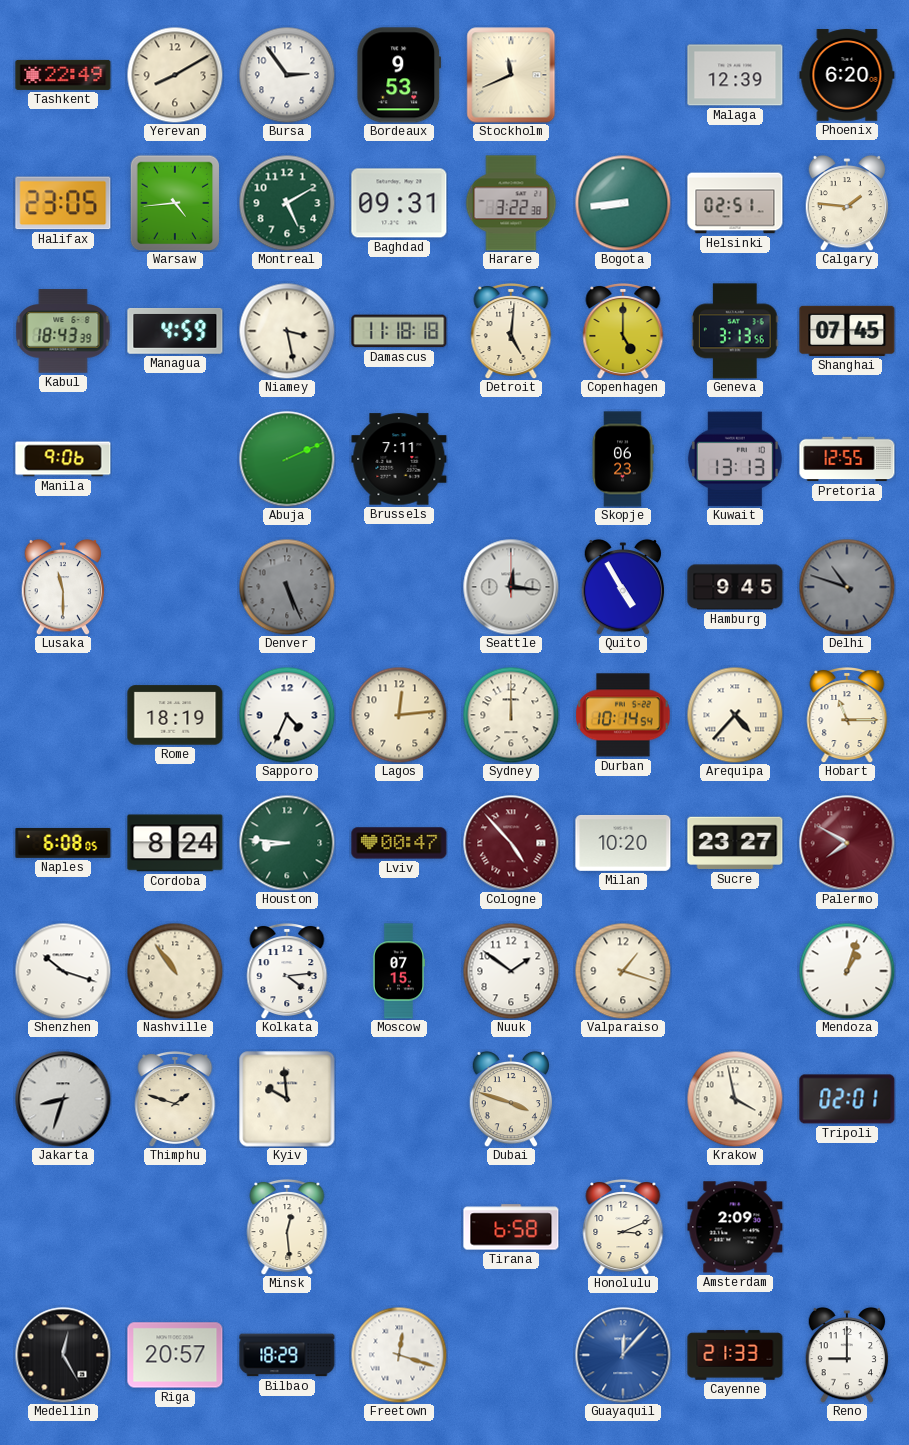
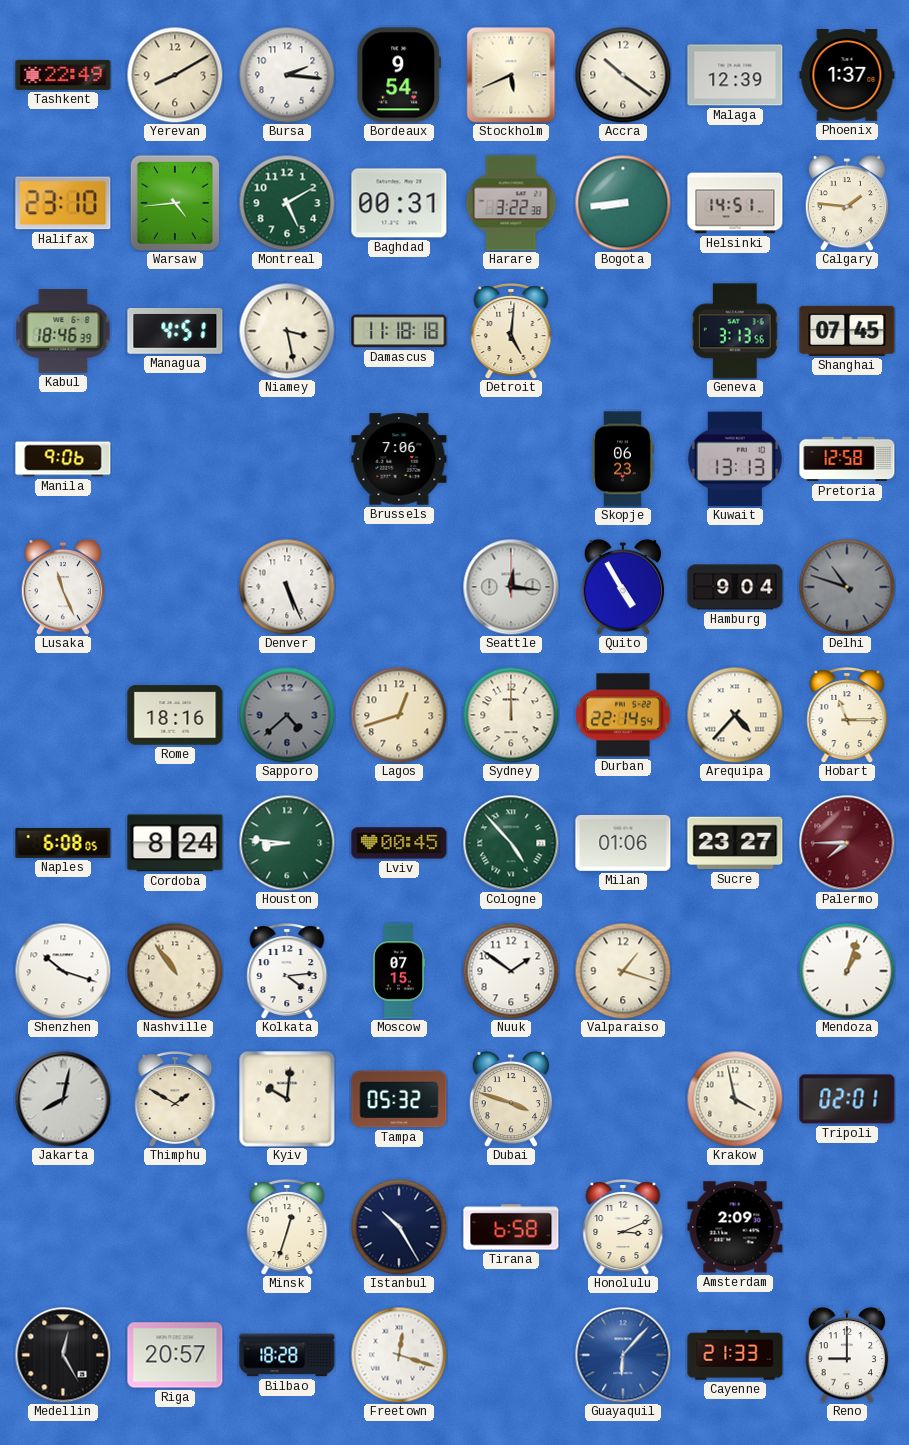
Bursa: 2:54 -> 2:16
Bordeaux: 9:53 -> 9:54
Stockholm: 11:41 -> 5:41
Accra: none -> 10:21
Phoenix: 6:20 -> 1:37
Halifax: 23:05 -> 23:10
Baghdad: 09:31 -> 00:31
Helsinki: 02:51 -> 14:51
Kabul: 18:43 -> 18:46
Managua: 4:59 -> 4:51
Copenhagen: 5:00 -> none
Abuja: 2:11 -> none
Brussels: 7:11 -> 7:06
Pretoria: 12:55 -> 12:58
Lusaka: 11:30 -> 11:26
Denver dial: grey -> white
Hamburg: 9:45 -> 9:04
Rome: 18:19 -> 18:16
Sapporo: 4:34 -> 4:38
Sapporo dial: white -> grey
Lagos: 12:14 -> 12:42
Durban: 10:14 -> 22:14
Lviv: 00:47 -> 00:45
Cologne dial: burgundy -> green
Milan: 10:20 -> 01:06
Palermo: 7:50 -> 7:45
Jakarta: 8:33 -> 8:02
Thimphu: 1:48 -> 1:50
Kyiv: 9:59 -> 10:01
Tampa: none -> 05:32
Minsk: 12:29 -> 12:33
Istanbul: none -> 10:25
Bilbao: 18:29 -> 18:28
Guayaquil: 12:07 -> 6:07
